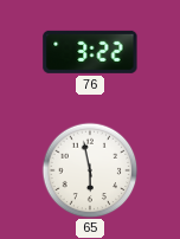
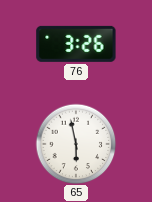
76: 3:22 -> 3:26
